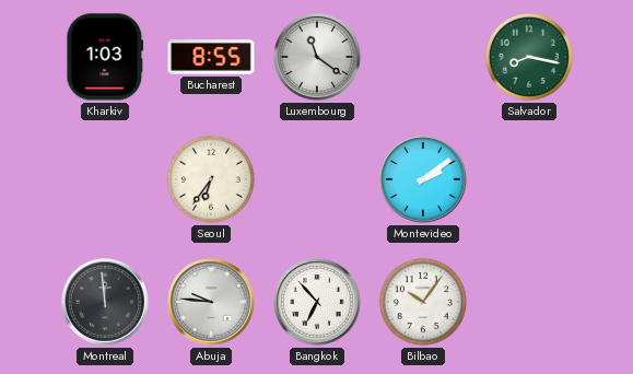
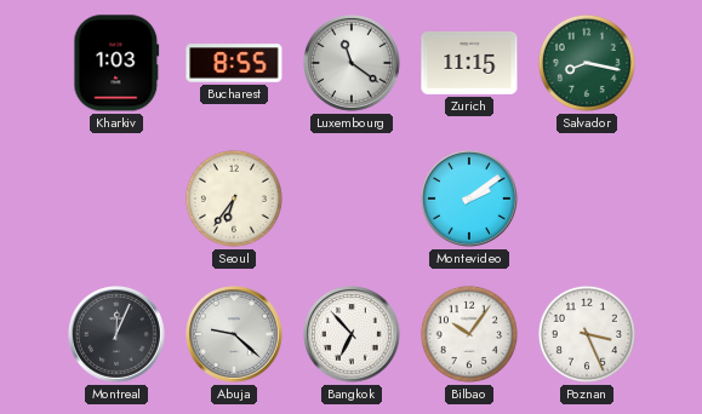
Zurich: none -> 11:15
Montreal: 11:59 -> 12:04
Abuja: 9:46 -> 9:22
Poznan: none -> 3:26
